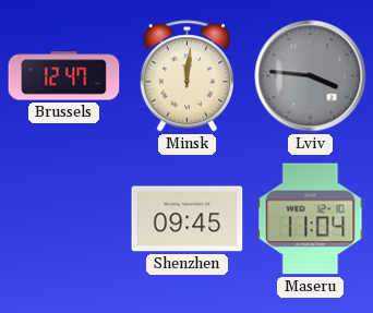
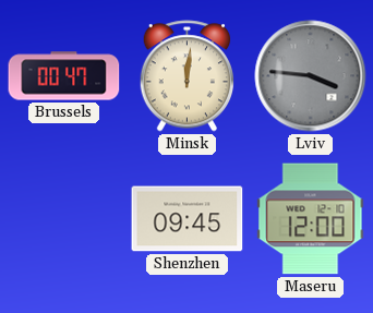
Brussels: 12:47 -> 00:47
Maseru: 11:04 -> 12:00
